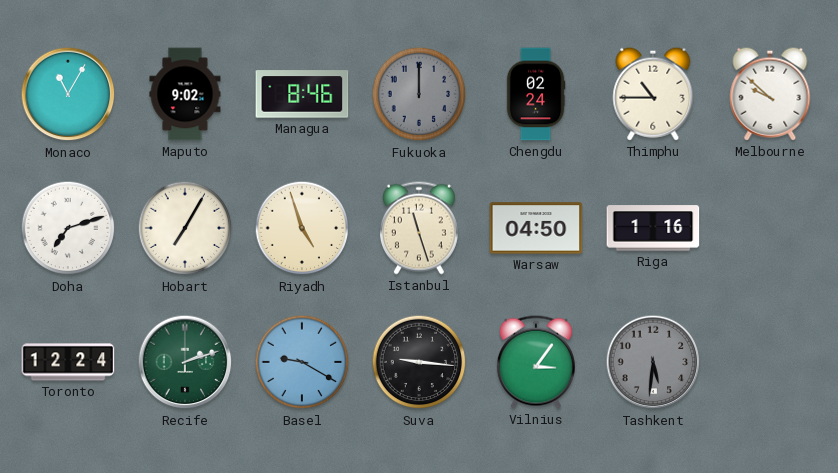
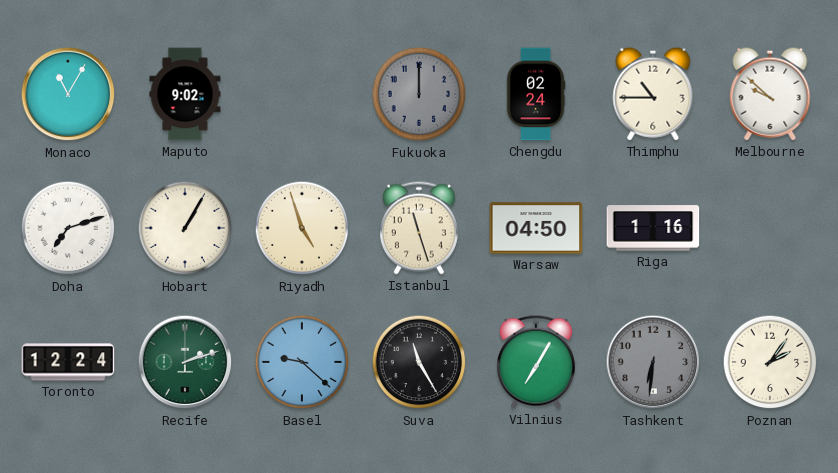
Managua: 8:46 -> none
Hobart: 7:05 -> 1:05
Basel: 9:20 -> 9:22
Suva: 9:16 -> 11:25
Vilnius: 3:06 -> 7:05
Tashkent: 5:31 -> 6:31
Poznan: none -> 2:06
